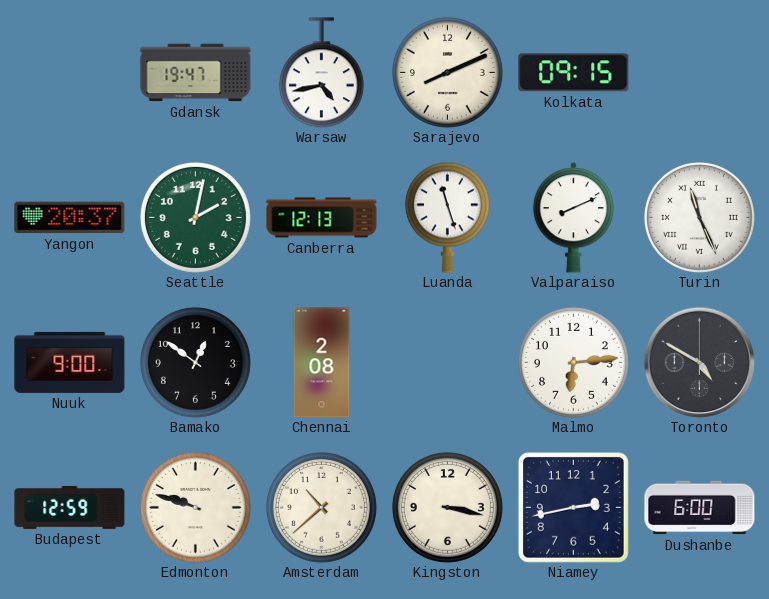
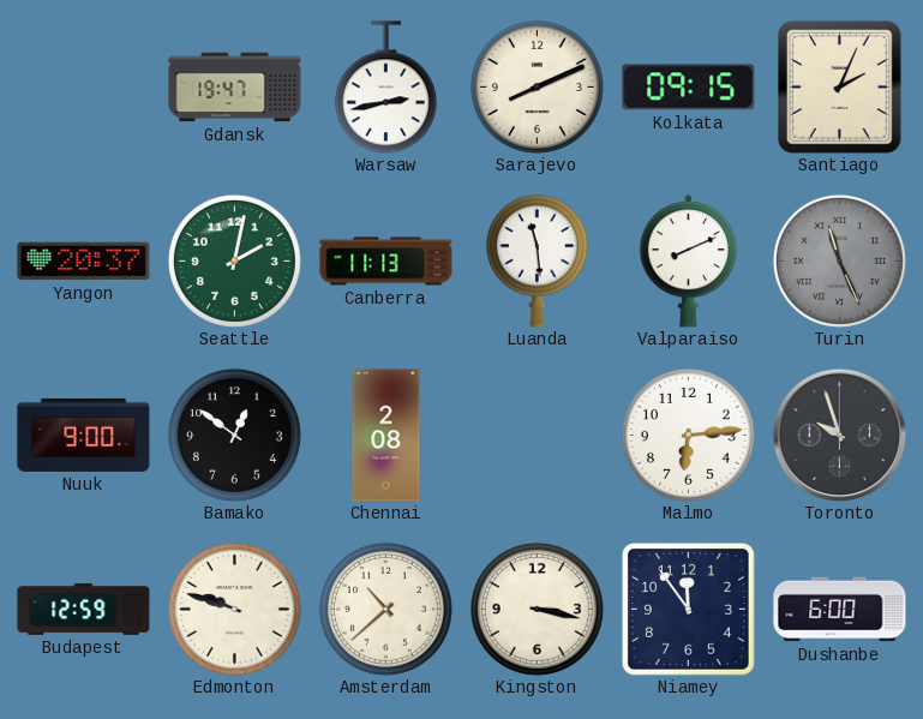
Warsaw: 4:43 -> 2:43
Santiago: none -> 2:04
Canberra: 12:13 -> 11:13
Luanda: 11:27 -> 11:29
Turin dial: white -> grey
Toronto: 4:50 -> 9:57
Niamey: 2:43 -> 11:54
